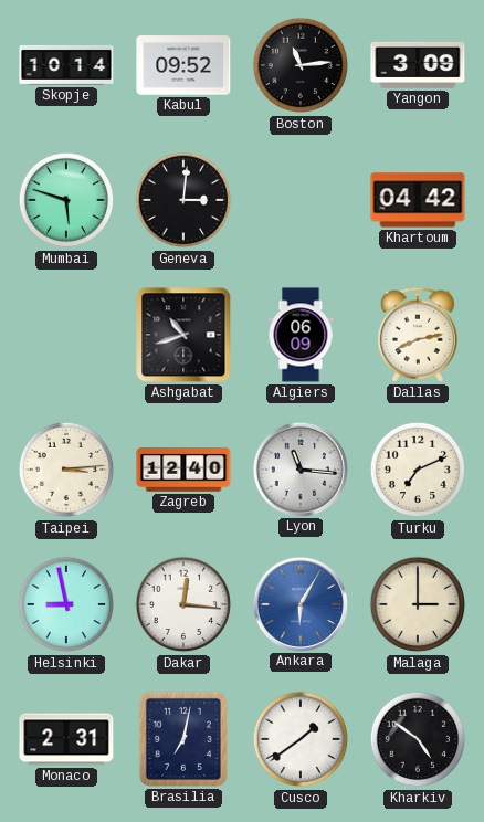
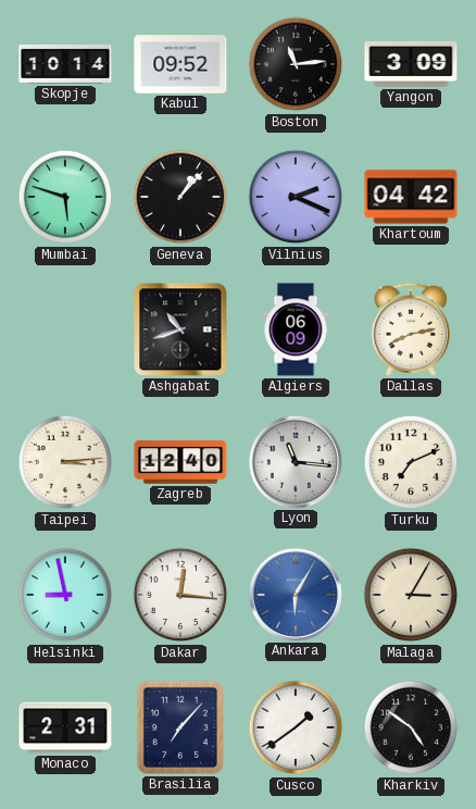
Geneva: 3:01 -> 1:07
Vilnius: none -> 2:19
Malaga: 3:00 -> 3:05
Brasilia: 7:02 -> 7:07
